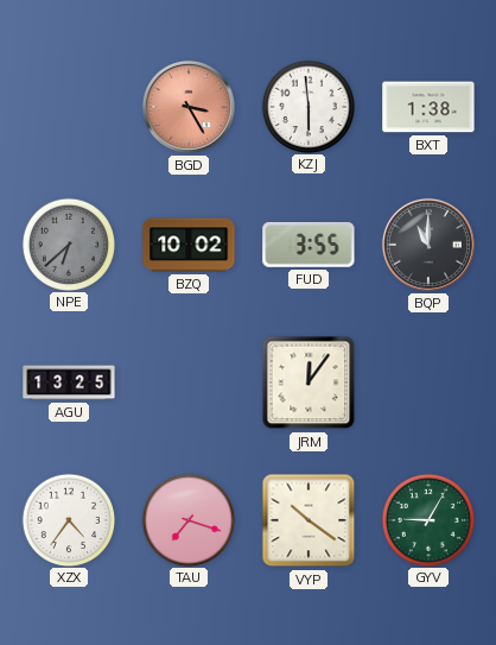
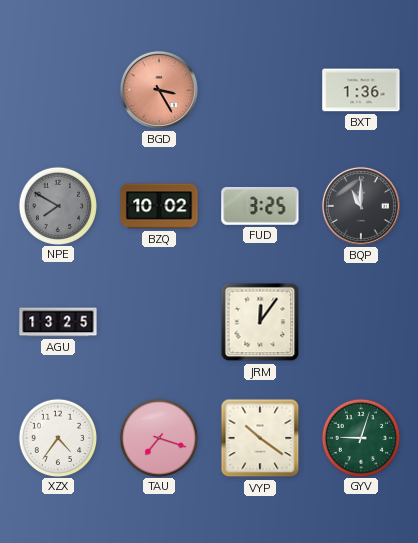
KZJ: 5:59 -> none
BXT: 1:38 -> 1:36
NPE: 6:38 -> 7:50
FUD: 3:55 -> 3:25
GYV: 9:05 -> 9:03
